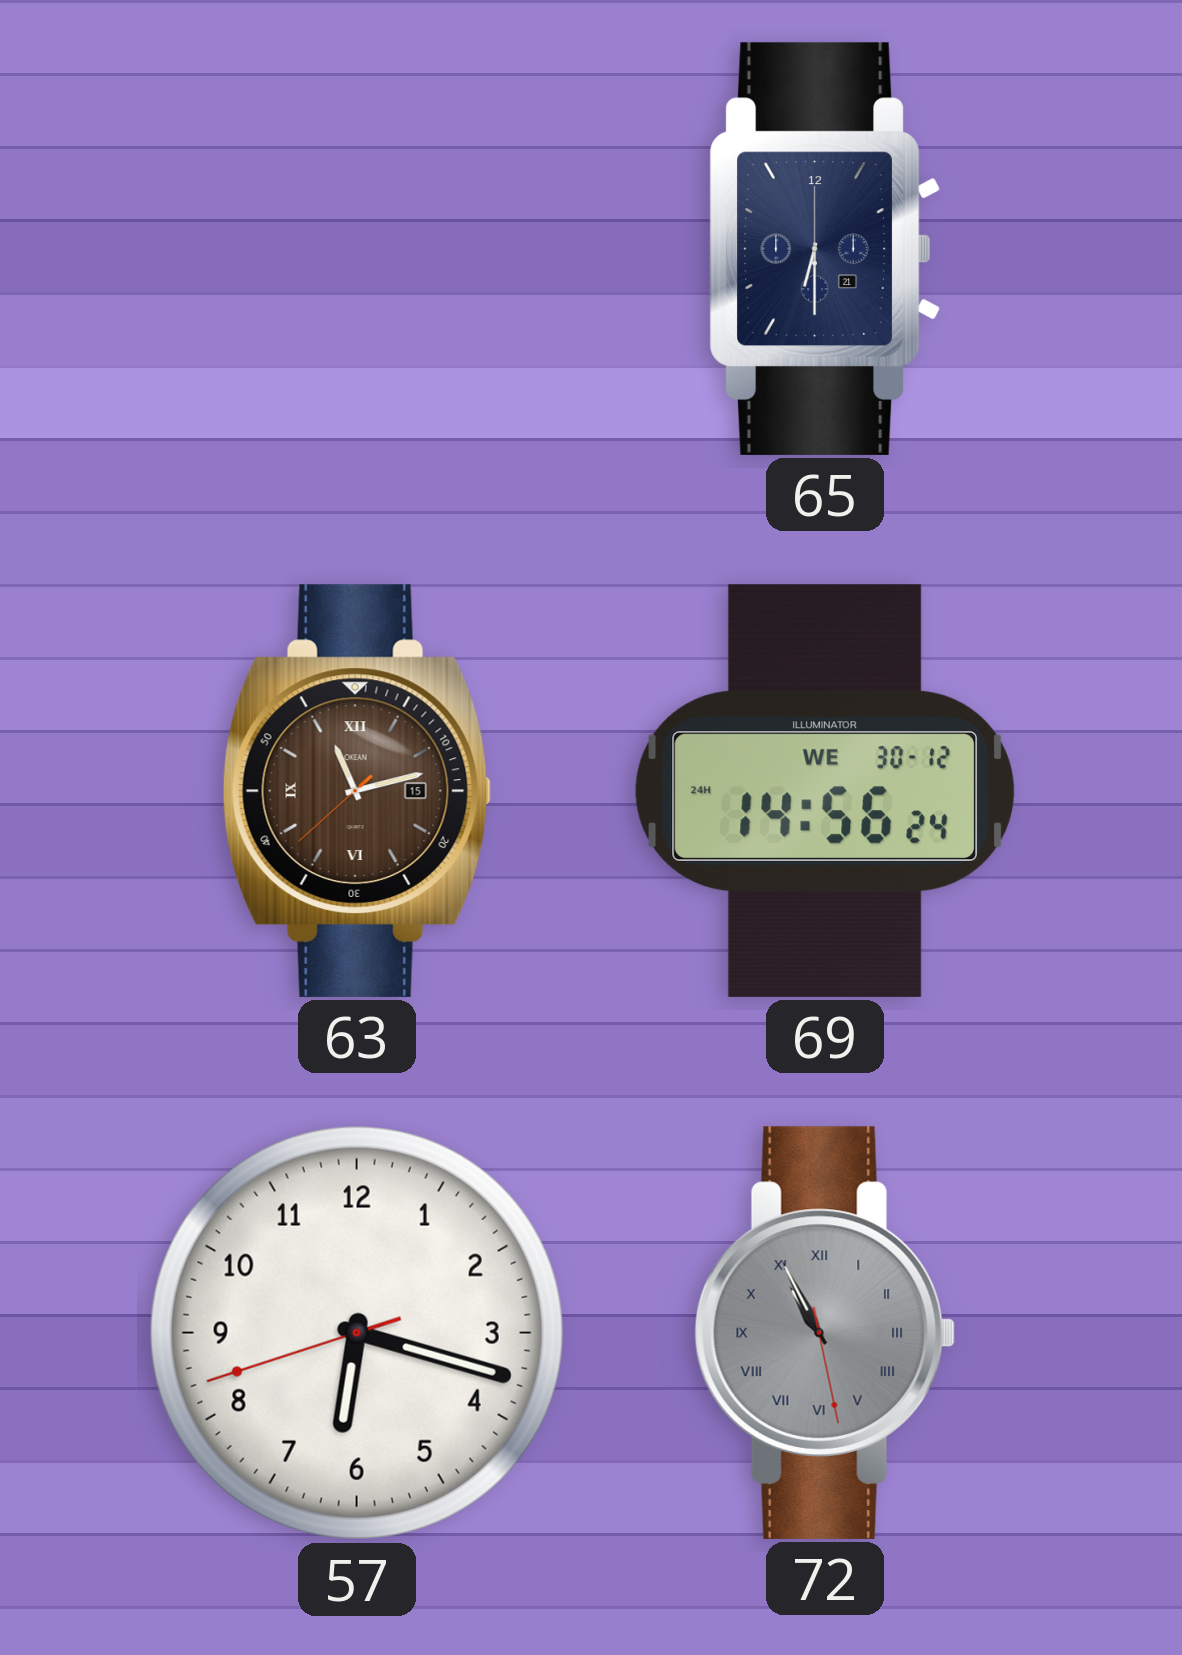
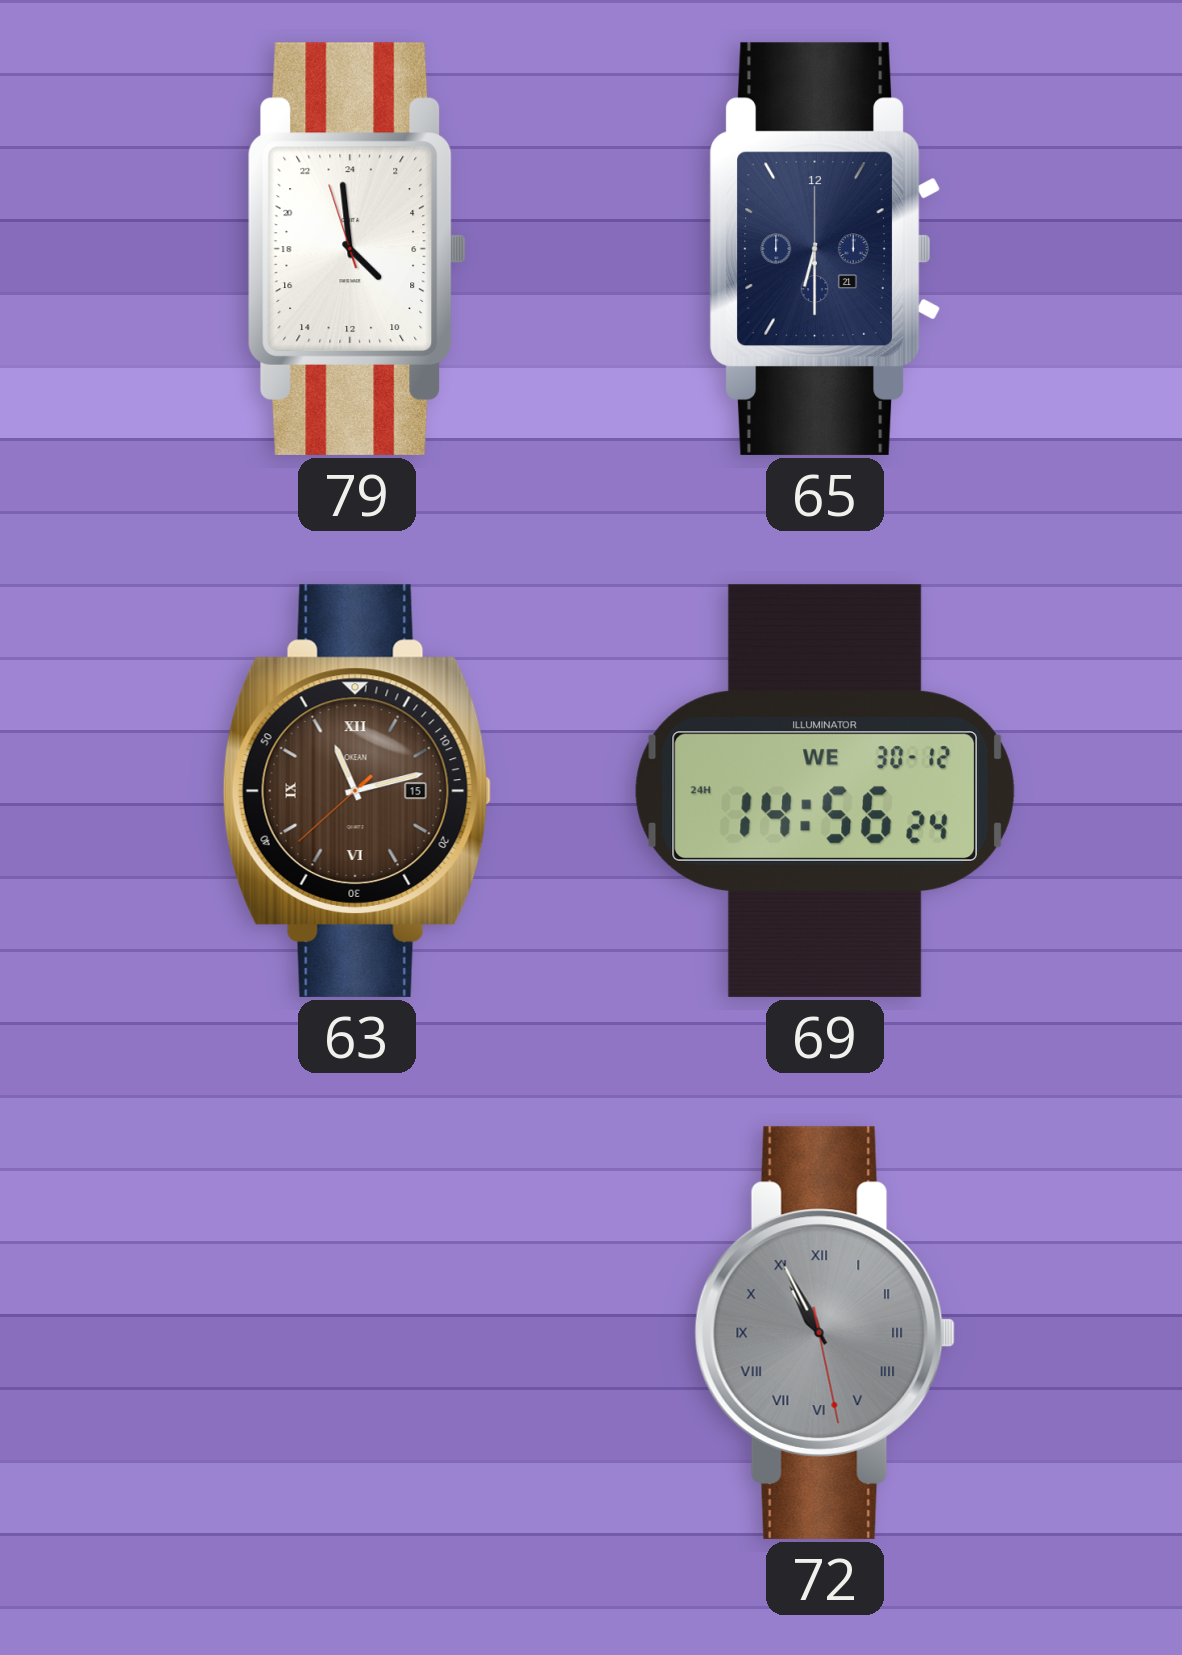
79: none -> 8:58
57: 6:17 -> none
